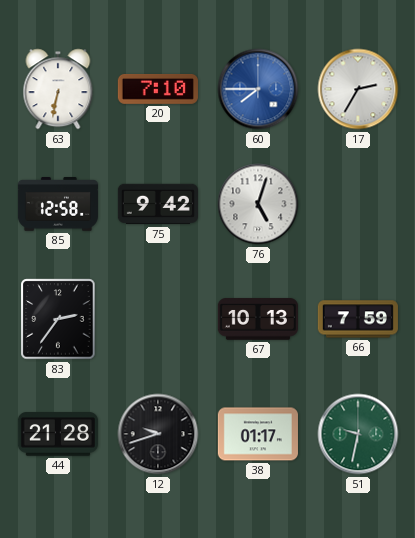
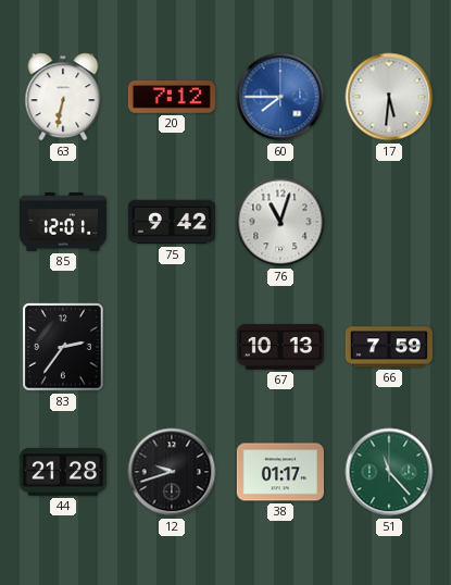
20: 7:10 -> 7:12
17: 2:35 -> 5:31
85: 12:58 -> 12:01
76: 5:03 -> 11:03
51: 9:32 -> 11:23
